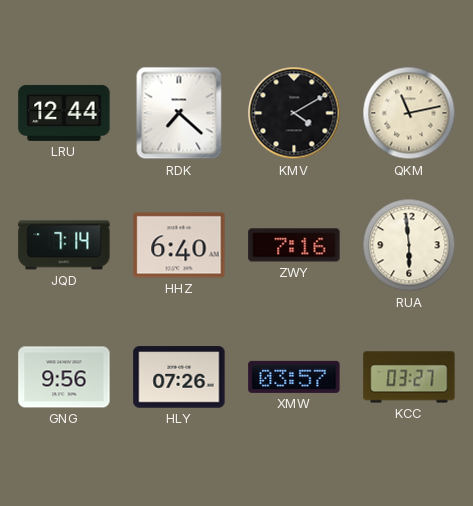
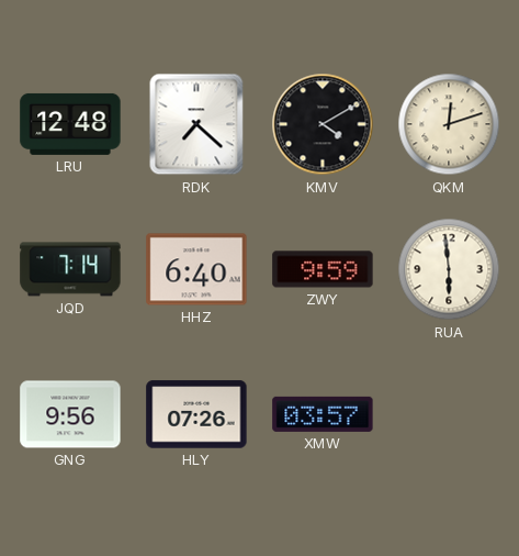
LRU: 12:44 -> 12:48
QKM: 11:13 -> 12:12
ZWY: 7:16 -> 9:59
KCC: 03:27 -> none
